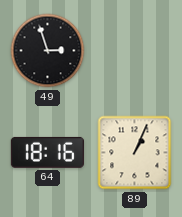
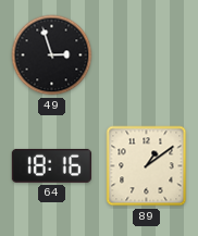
89: 1:04 -> 1:09
